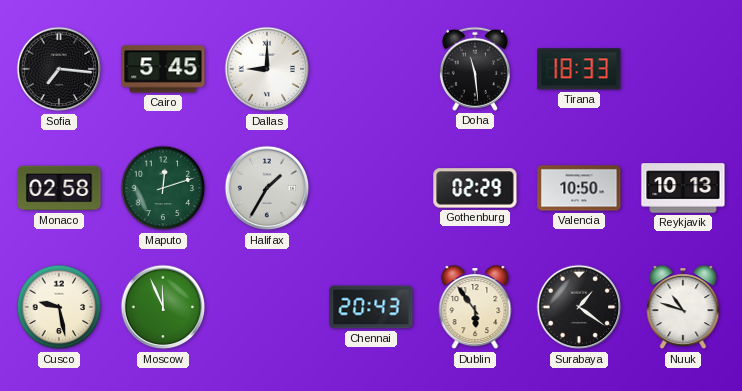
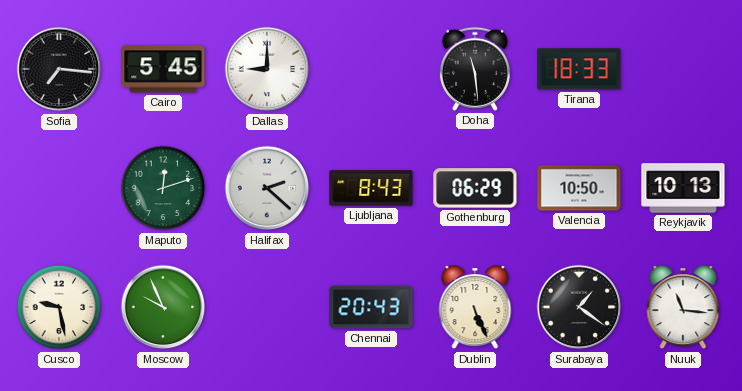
Monaco: 02:58 -> none
Halifax: 1:35 -> 2:22
Ljubljana: none -> 8:43
Gothenburg: 02:29 -> 06:29
Moscow: 11:56 -> 9:56
Dublin: 5:54 -> 5:26
Nuuk: 10:48 -> 11:16
